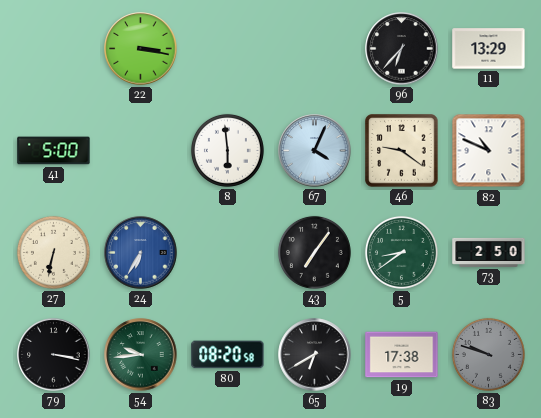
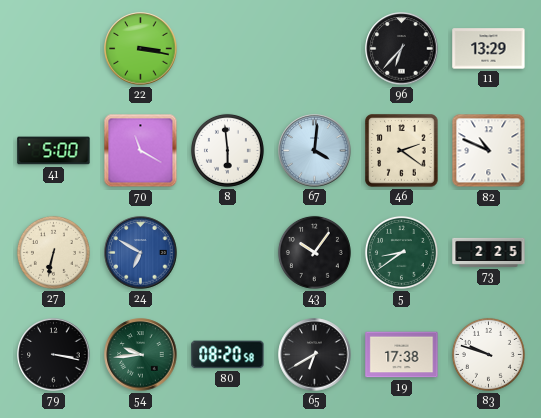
70: none -> 11:20
67: 4:04 -> 4:01
46: 9:21 -> 2:21
24: 6:35 -> 6:50
43: 7:06 -> 10:06
73: 2:50 -> 2:25
83 dial: grey -> white
